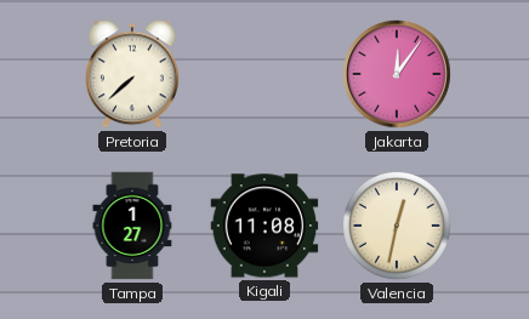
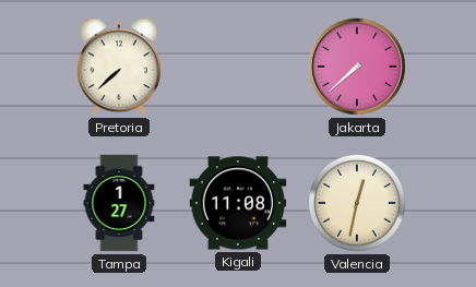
Jakarta: 12:06 -> 7:38
